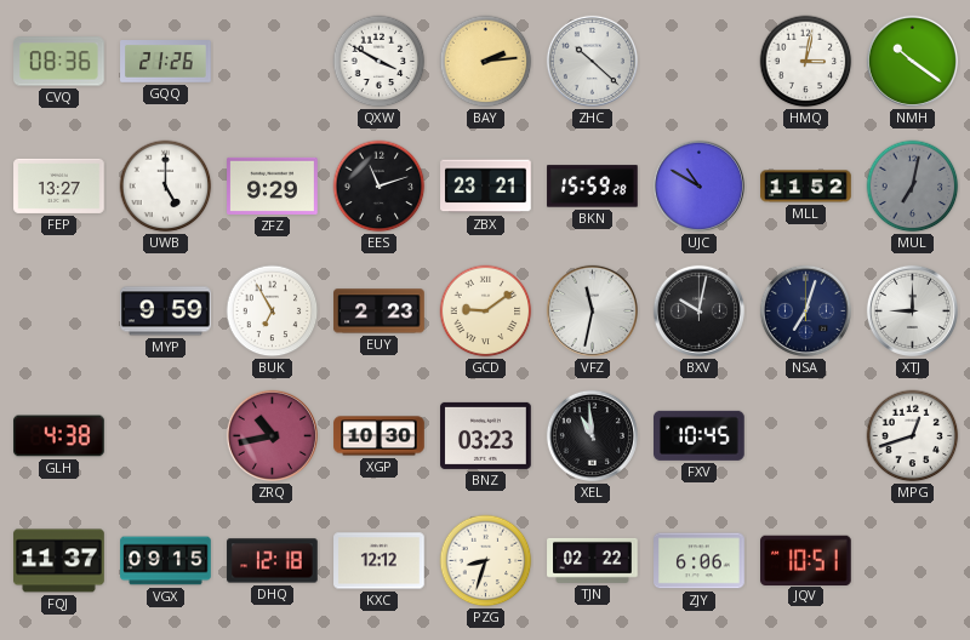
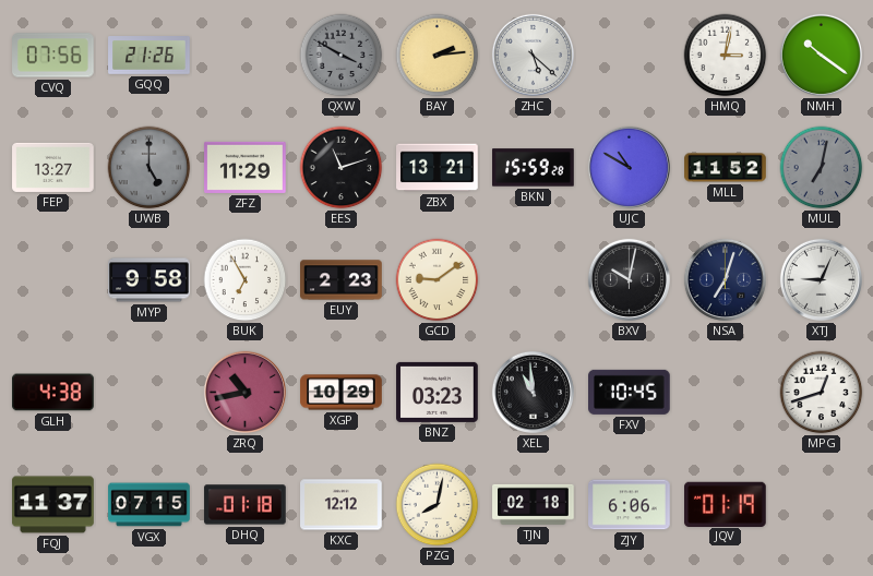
CVQ: 08:36 -> 07:56
QXW dial: white -> grey
ZHC: 10:22 -> 5:22
UWB dial: white -> grey
ZFZ: 9:29 -> 11:29
ZBX: 23:21 -> 13:21
MYP: 9:59 -> 9:58
VFZ: 11:32 -> none
XTJ: 9:00 -> 9:04
XGP: 10:30 -> 10:29
VGX: 09:15 -> 07:15
DHQ: 12:18 -> 01:18
PZG: 8:33 -> 8:02
TJN: 02:22 -> 02:18
JQV: 10:51 -> 01:19
